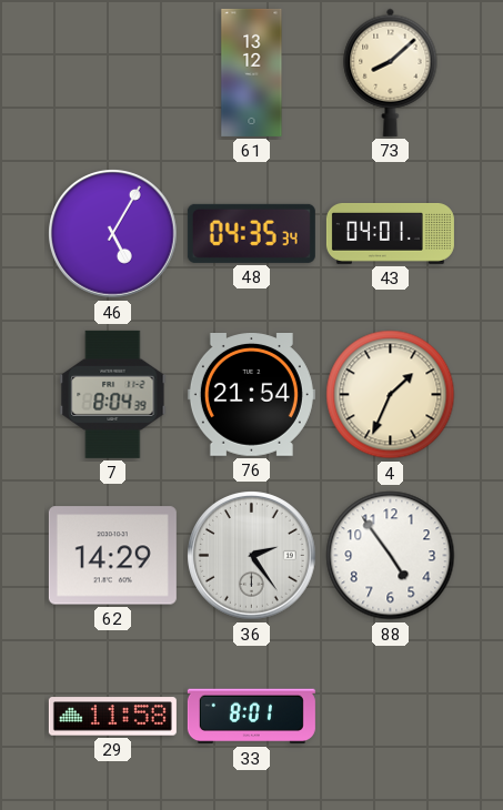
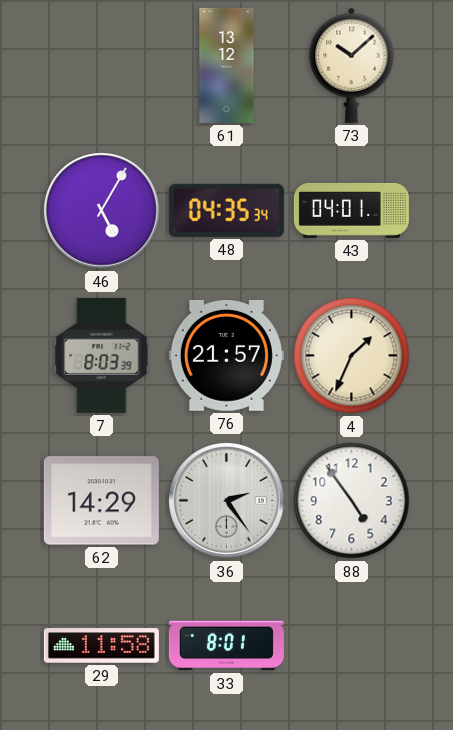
73: 8:08 -> 10:08
7: 8:04 -> 8:03
76: 21:54 -> 21:57
